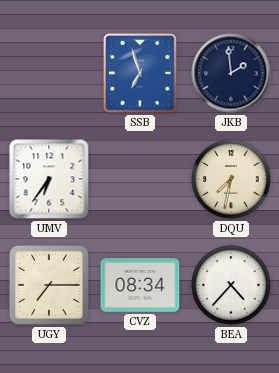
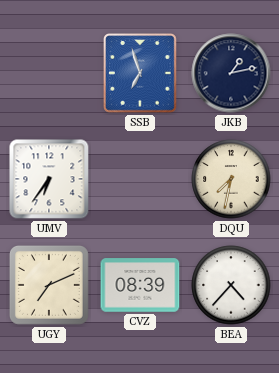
JKB: 1:59 -> 1:13
UGY: 7:15 -> 7:11
CVZ: 08:34 -> 08:39
